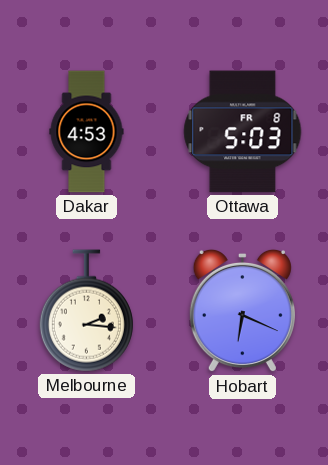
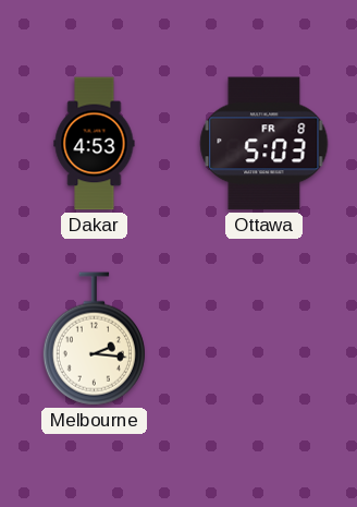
Hobart: 6:19 -> none
